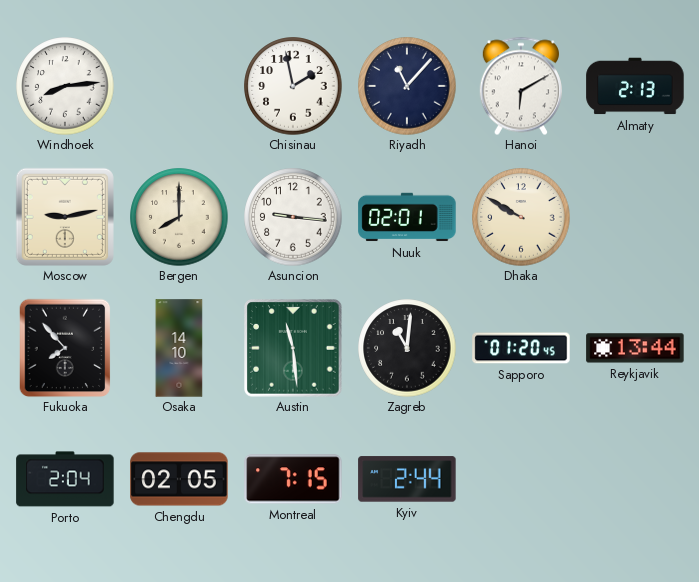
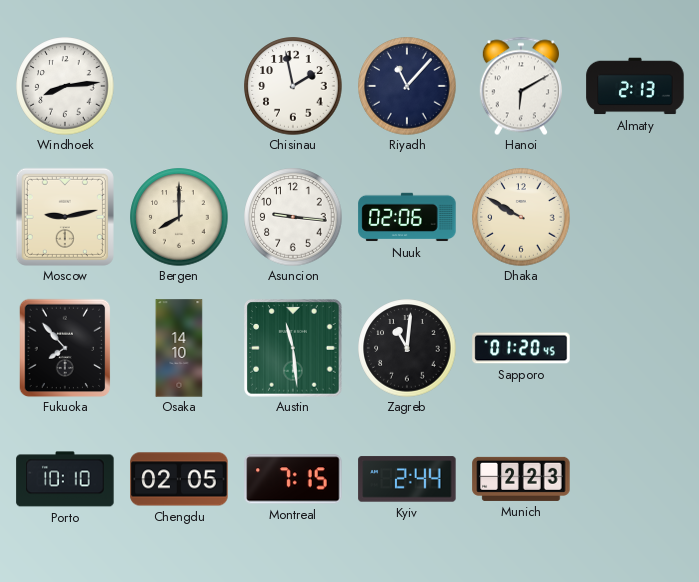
Nuuk: 02:01 -> 02:06
Reykjavik: 13:44 -> none
Porto: 2:04 -> 10:10
Munich: none -> 2:23
